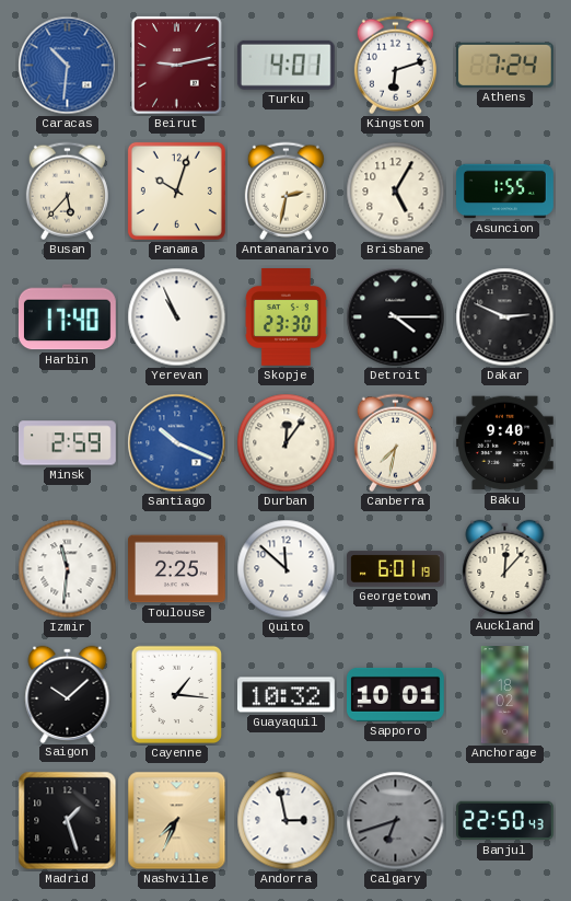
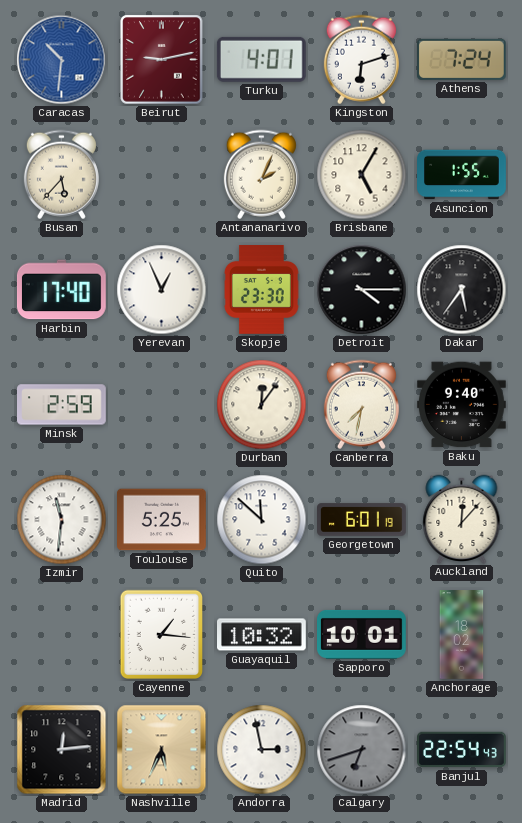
Panama: 10:03 -> none
Antananarivo: 2:32 -> 2:04
Yerevan: 10:56 -> 12:56
Dakar: 2:49 -> 5:36
Santiago: 10:19 -> none
Toulouse: 2:25 -> 5:25
Saigon: 10:08 -> none
Madrid: 1:27 -> 12:14
Nashville: 7:34 -> 5:34
Banjul: 22:50 -> 22:54
